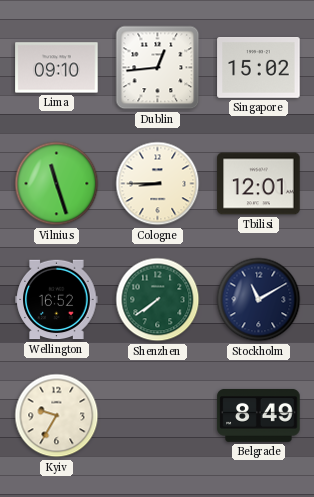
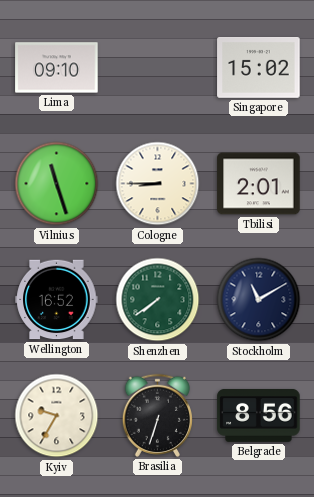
Dublin: 12:44 -> none
Tbilisi: 12:01 -> 2:01
Brasilia: none -> 6:33
Belgrade: 8:49 -> 8:56
